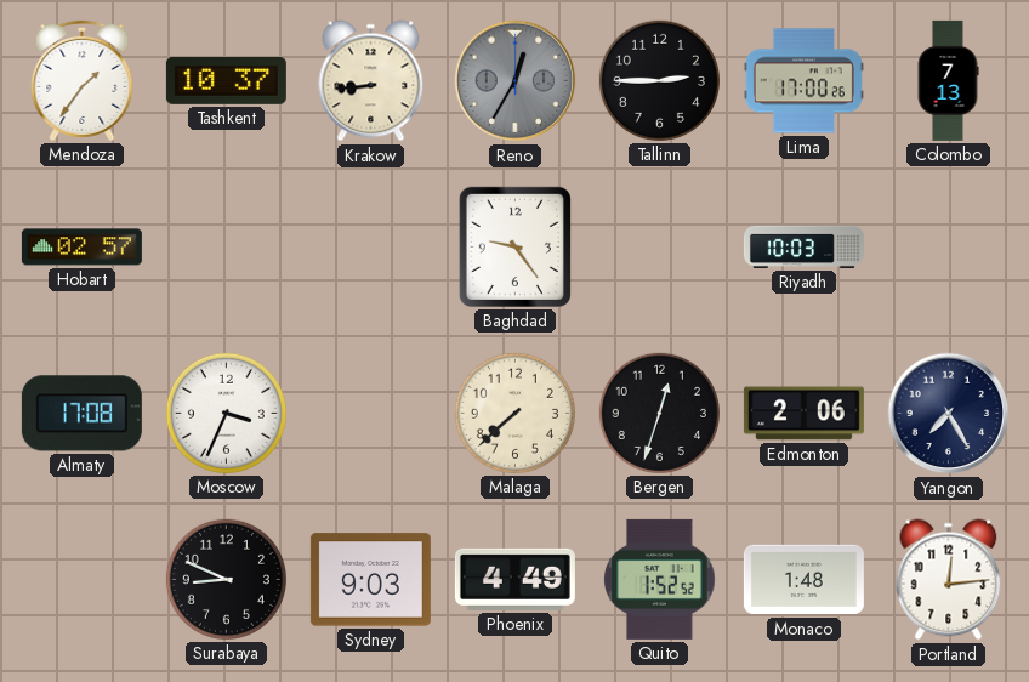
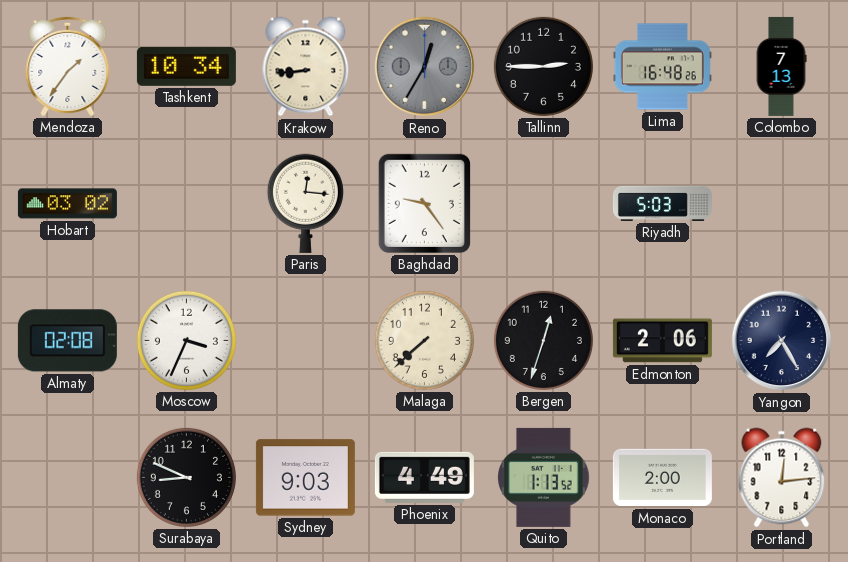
Tashkent: 10:37 -> 10:34
Lima: 17:00 -> 16:48
Hobart: 02:57 -> 03:02
Paris: none -> 12:16
Riyadh: 10:03 -> 5:03
Almaty: 17:08 -> 02:08
Quito: 1:52 -> 1:13
Monaco: 1:48 -> 2:00
